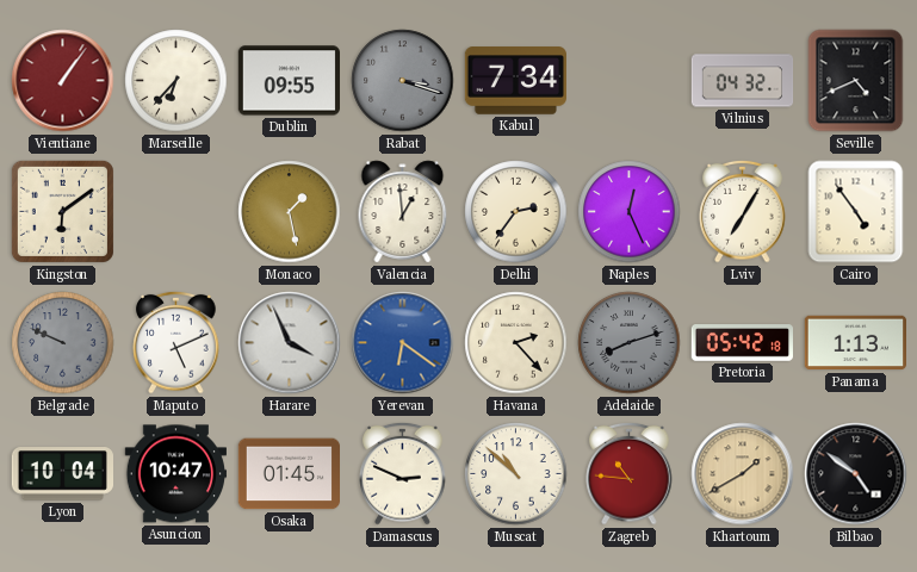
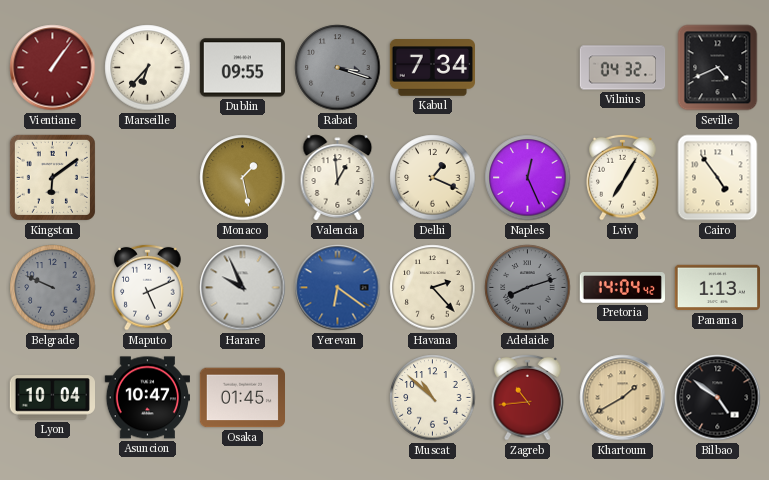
Delhi: 2:36 -> 1:19
Harare: 3:56 -> 9:56
Pretoria: 05:42 -> 14:04
Damascus: 2:49 -> none
Zagreb: 10:46 -> 10:44
